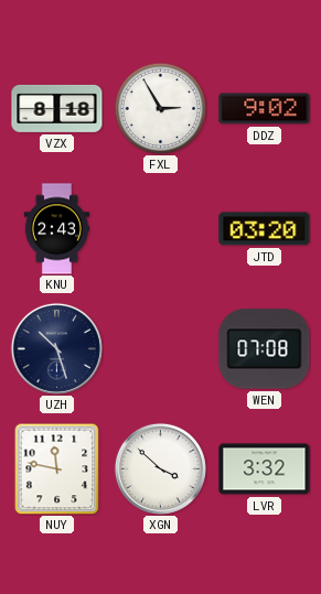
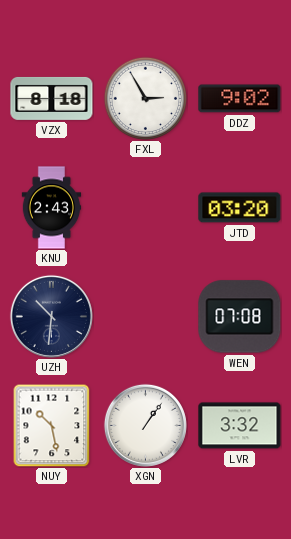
UZH: 10:27 -> 10:31
NUY: 11:47 -> 10:28
XGN: 3:52 -> 1:06
